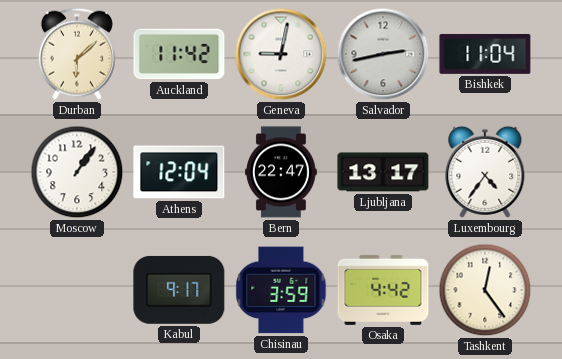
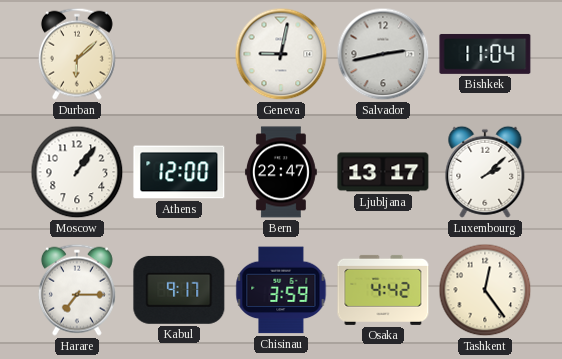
Auckland: 11:42 -> none
Athens: 12:04 -> 12:00
Luxembourg: 4:36 -> 2:08
Harare: none -> 7:15
